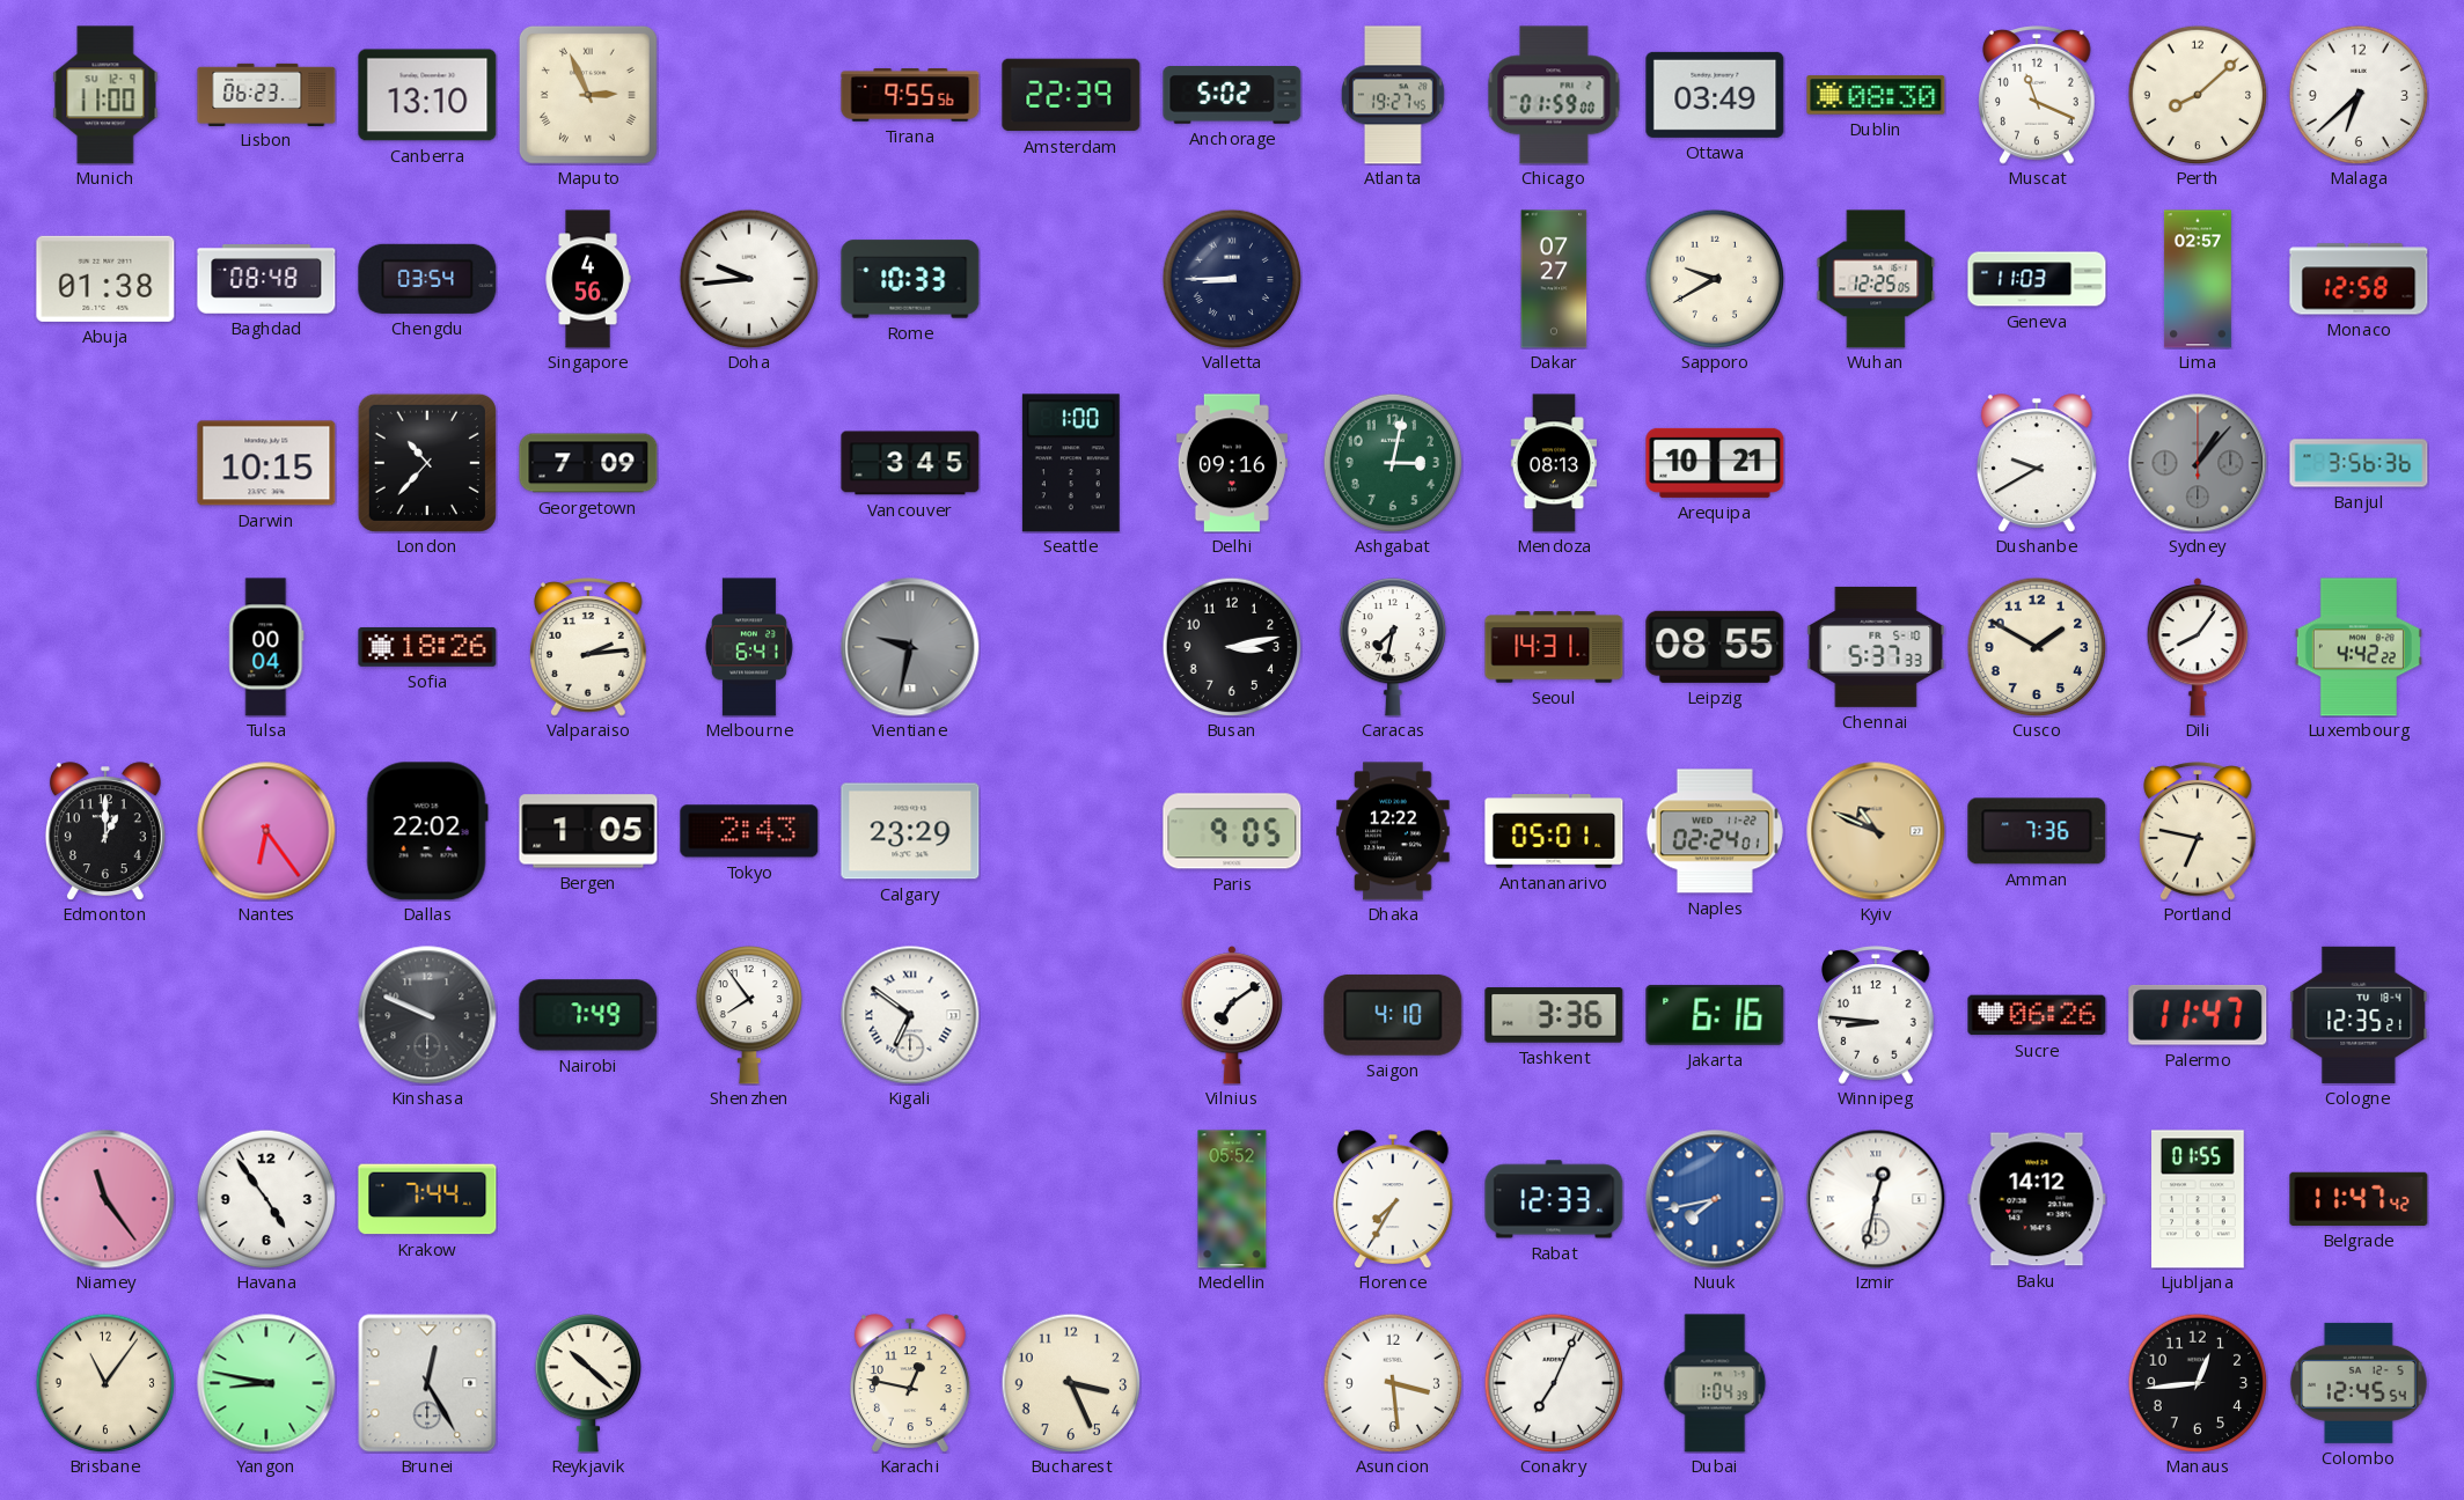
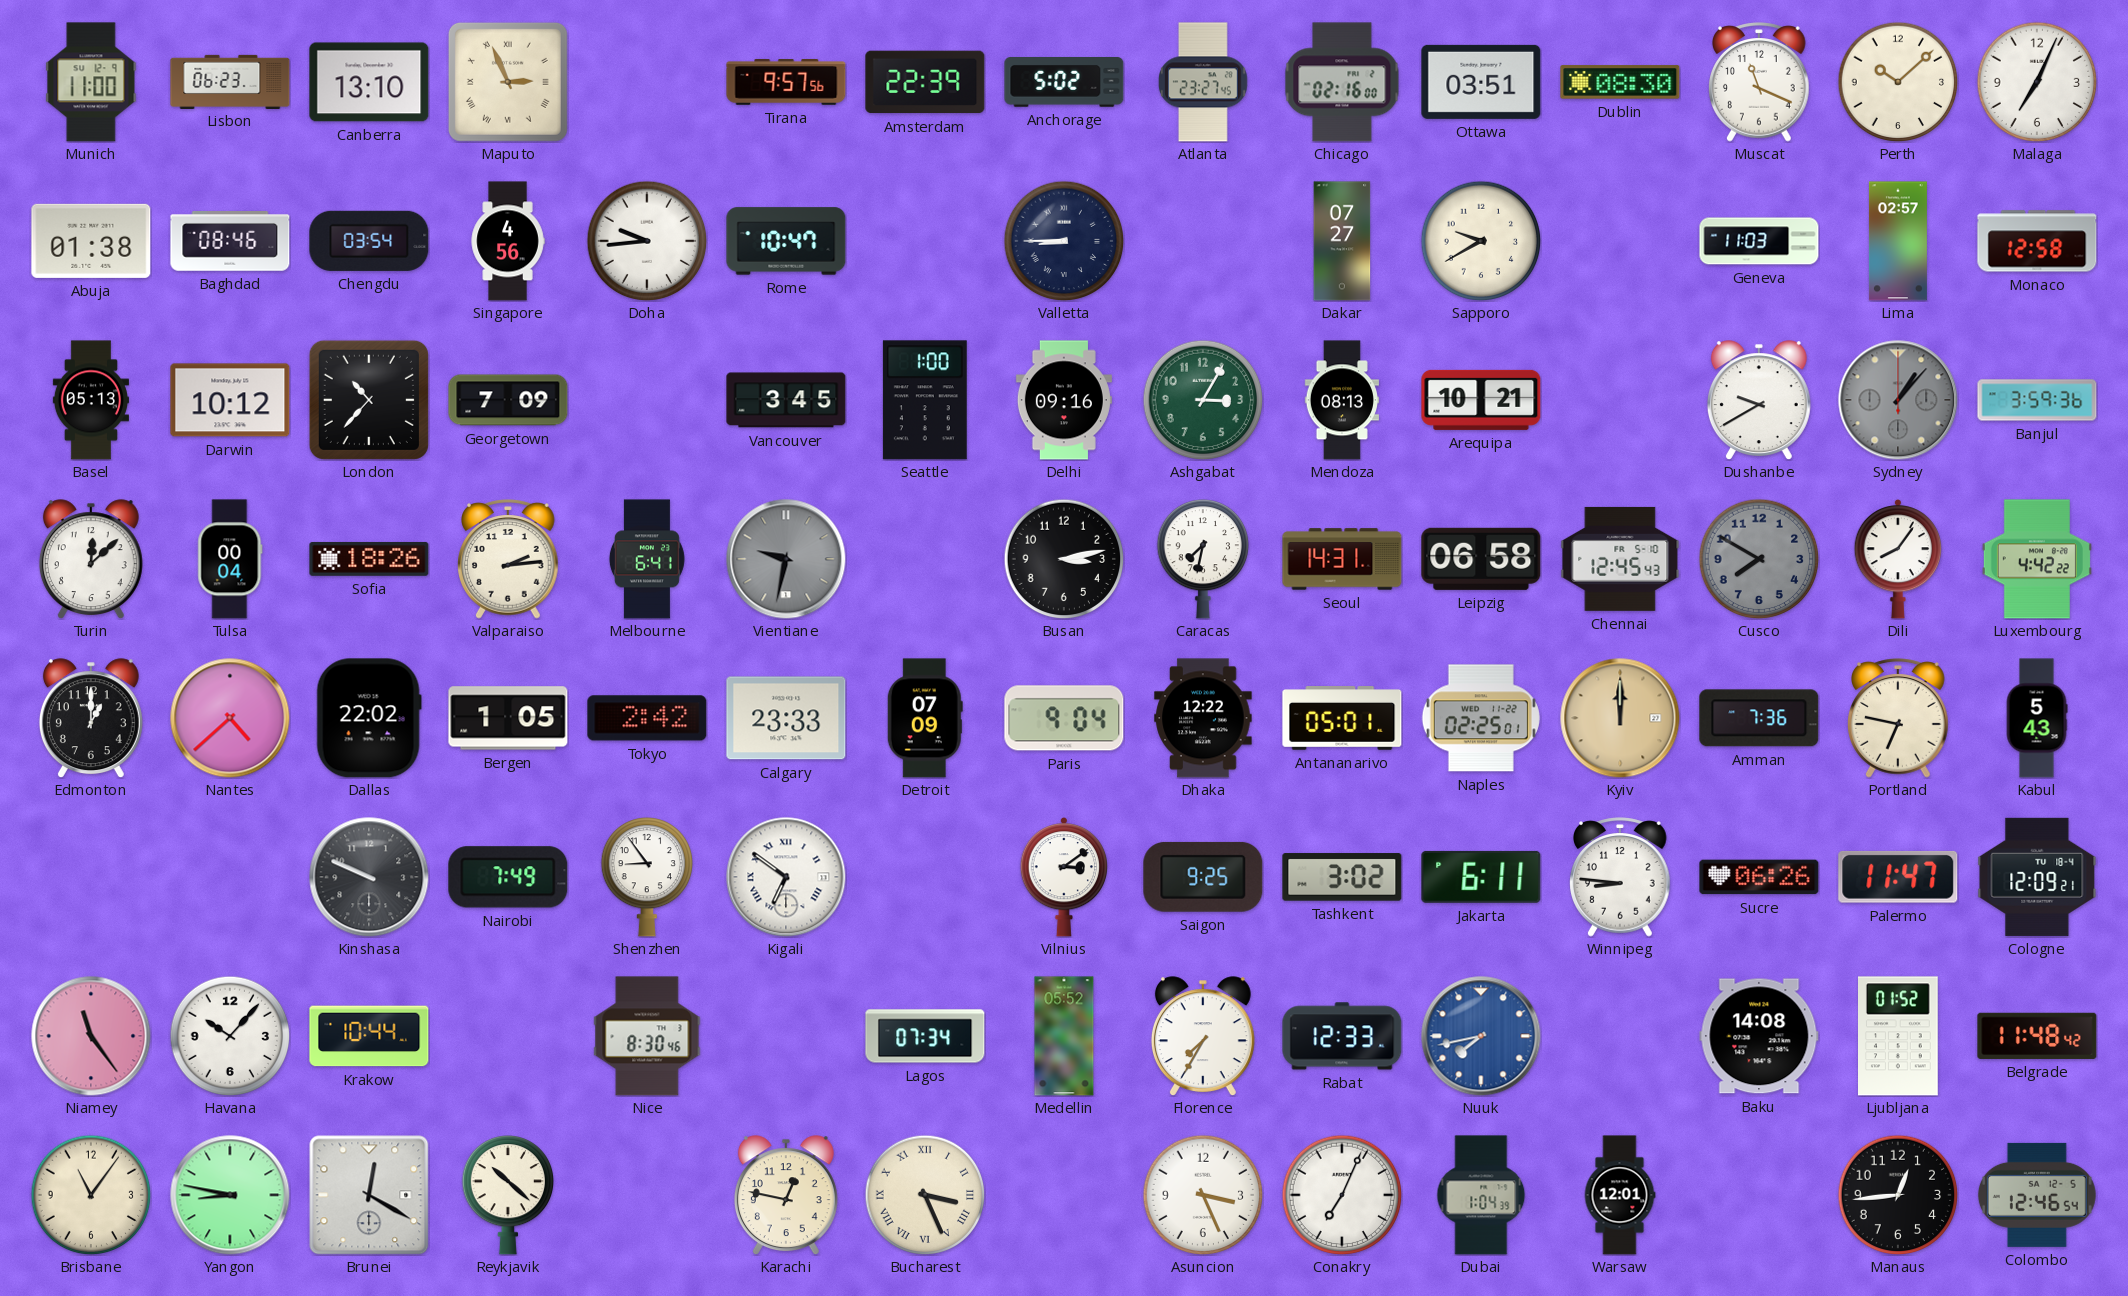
Tirana: 9:55 -> 9:57
Atlanta: 19:27 -> 23:27
Chicago: 01:59 -> 02:16
Ottawa: 03:49 -> 03:51
Perth: 8:08 -> 10:08
Malaga: 6:38 -> 7:04
Baghdad: 08:48 -> 08:46
Rome: 10:33 -> 10:47
Wuhan: 12:25 -> none
Basel: none -> 05:13
Darwin: 10:15 -> 10:12
Ashgabat: 3:02 -> 3:05
Banjul: 3:56 -> 3:59
Turin: none -> 12:08
Leipzig: 08:55 -> 06:58
Chennai: 5:37 -> 12:45
Cusco: 1:50 -> 7:50
Cusco dial: cream -> grey
Nantes: 6:24 -> 4:38
Tokyo: 2:43 -> 2:42
Calgary: 23:29 -> 23:33
Detroit: none -> 07:09
Paris: 9:05 -> 9:04
Naples: 02:24 -> 02:25
Kyiv: 10:49 -> 12:00
Kabul: none -> 5:43
Shenzhen: 7:54 -> 8:54
Vilnius: 7:09 -> 3:09
Saigon: 4:10 -> 9:25
Tashkent: 3:36 -> 3:02
Jakarta: 6:16 -> 6:11
Cologne: 12:35 -> 12:09
Havana: 4:54 -> 10:07
Krakow: 7:44 -> 10:44
Nice: none -> 8:30
Lagos: none -> 07:34
Izmir: 12:32 -> none
Baku: 14:12 -> 14:08
Ljubljana: 01:55 -> 01:52
Belgrade: 11:47 -> 11:48
Brunei: 12:25 -> 12:20
Bucharest numerals: Arabic -> Roman
Asuncion: 3:29 -> 3:26
Warsaw: none -> 12:01
Colombo: 12:45 -> 12:46
